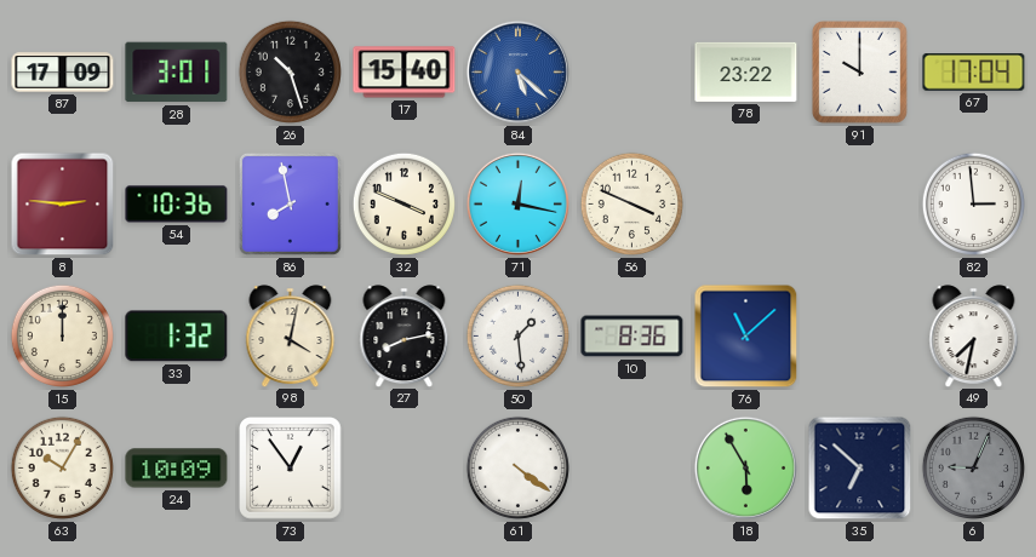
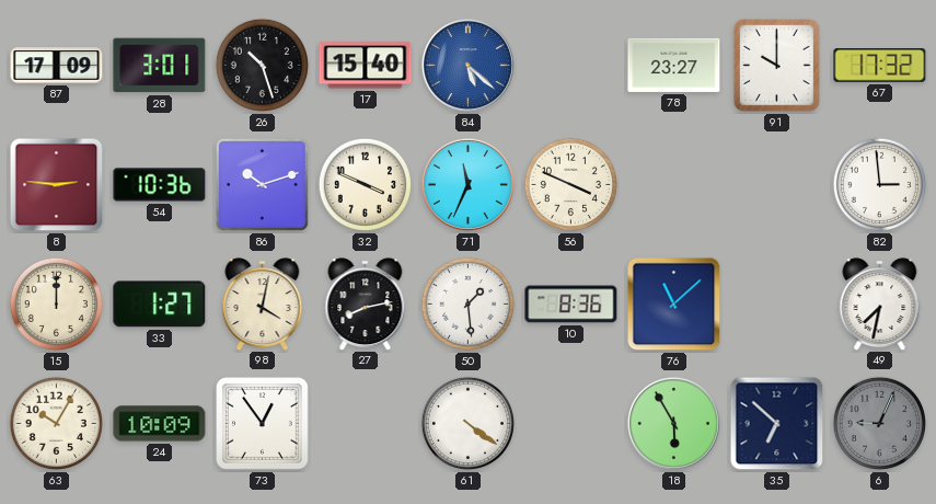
78: 23:22 -> 23:27
67: 17:04 -> 17:32
86: 7:58 -> 10:12
71: 12:17 -> 11:34
33: 1:32 -> 1:27
